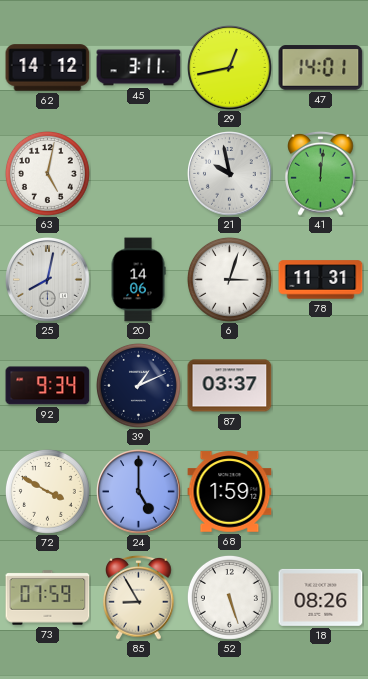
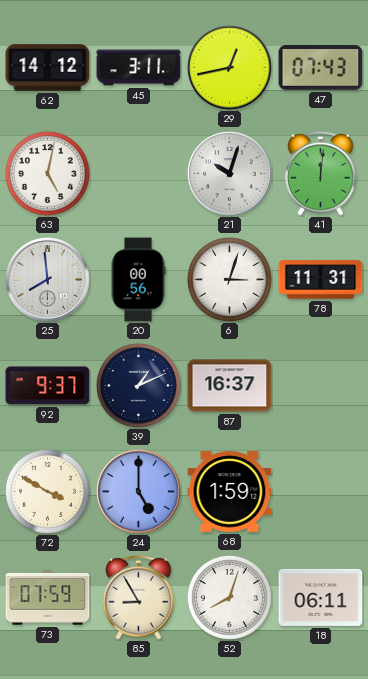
47: 14:01 -> 07:43
21: 9:58 -> 10:03
25: 8:02 -> 7:59
20: 14:06 -> 00:56
92: 9:34 -> 9:37
87: 03:37 -> 16:37
52: 5:27 -> 8:03
18: 08:26 -> 06:11
